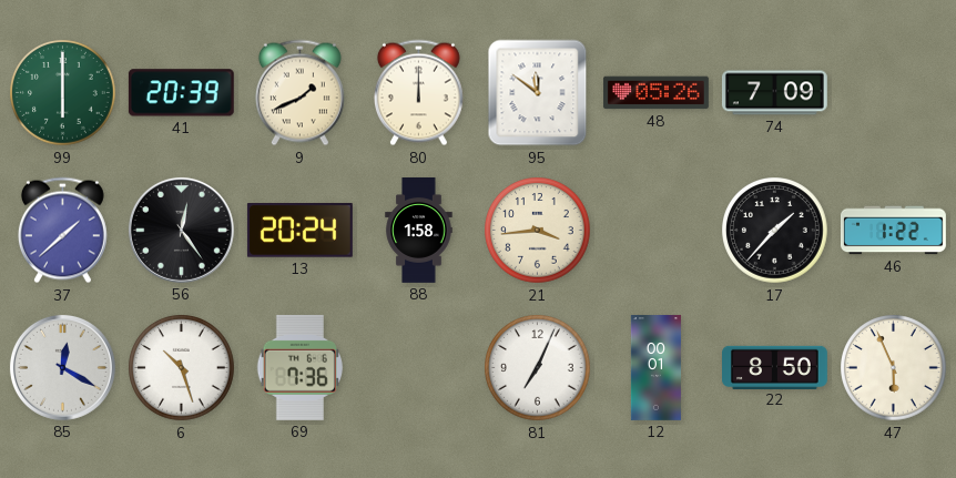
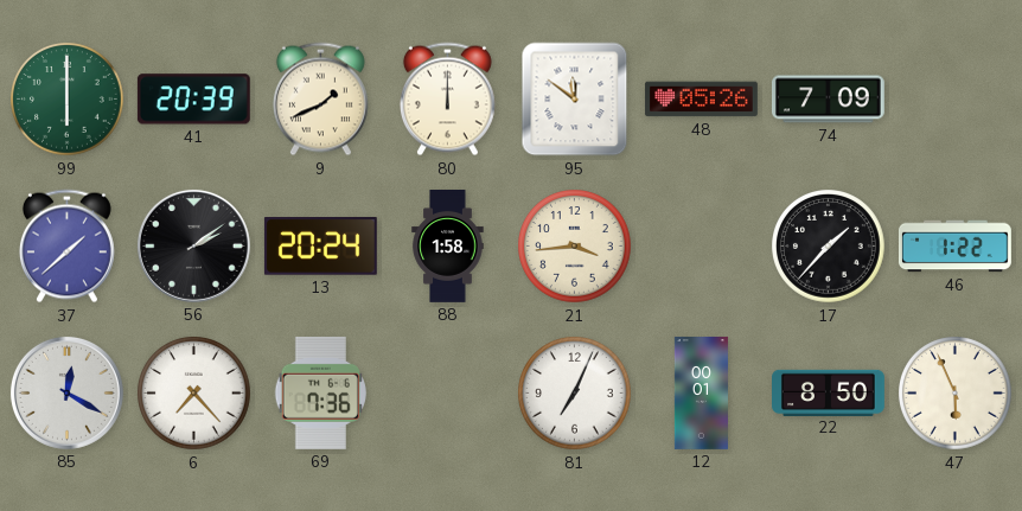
56: 12:24 -> 2:09
6: 10:27 -> 7:23
